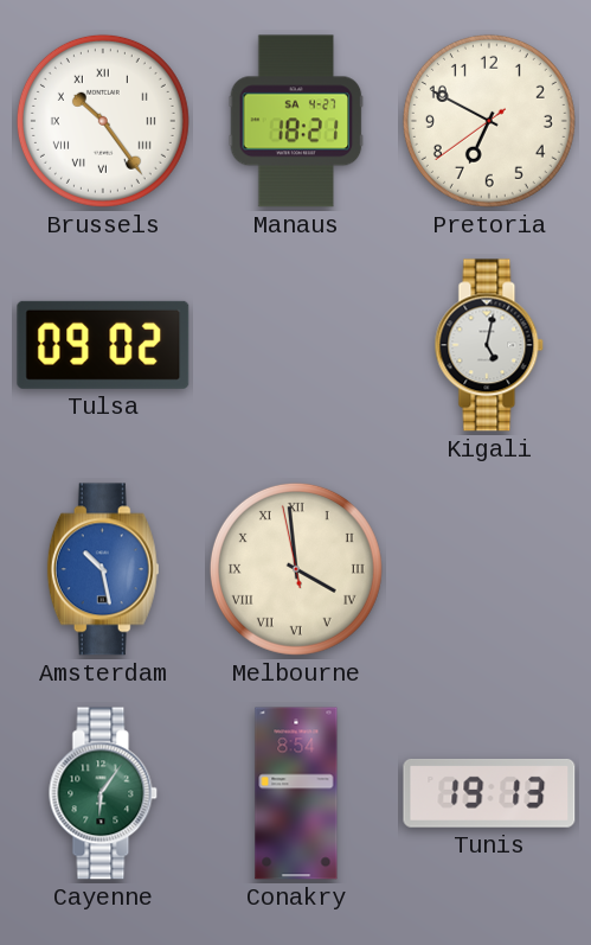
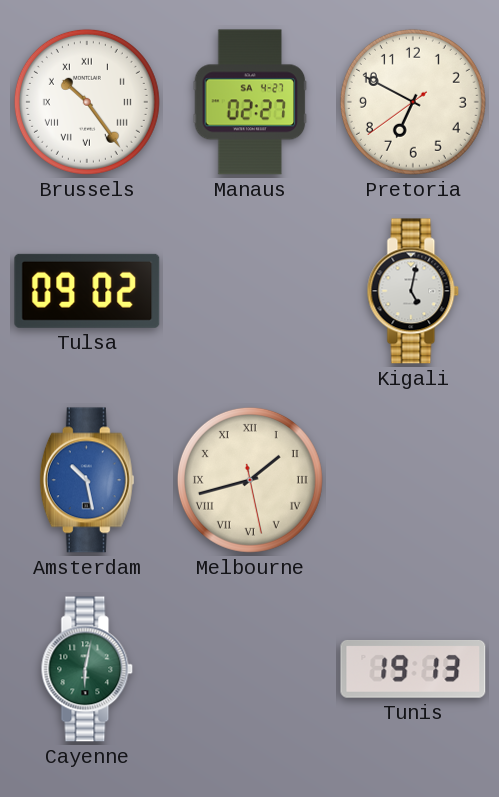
Manaus: 18:21 -> 02:27
Melbourne: 3:58 -> 1:42
Cayenne: 6:06 -> 6:02
Conakry: 8:54 -> none
